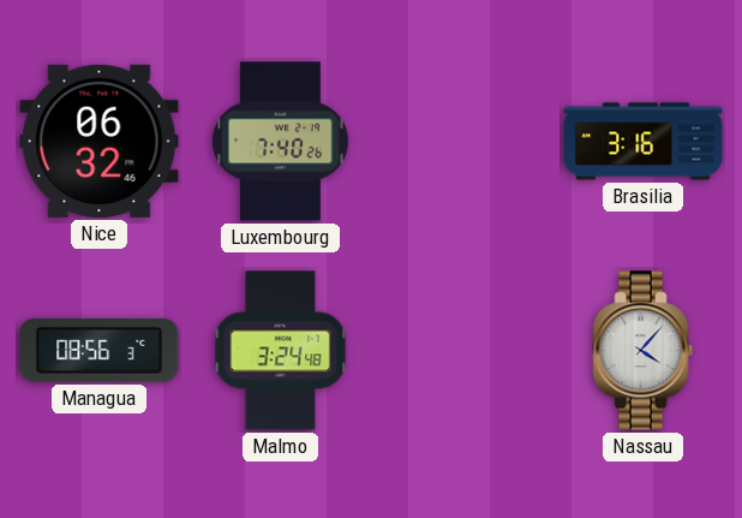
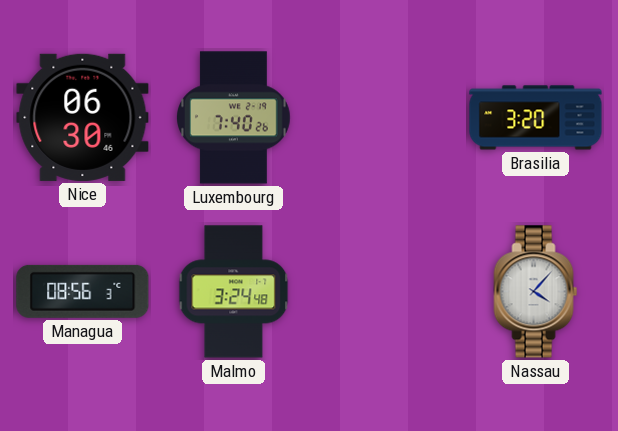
Nice: 06:32 -> 06:30
Brasilia: 3:16 -> 3:20
